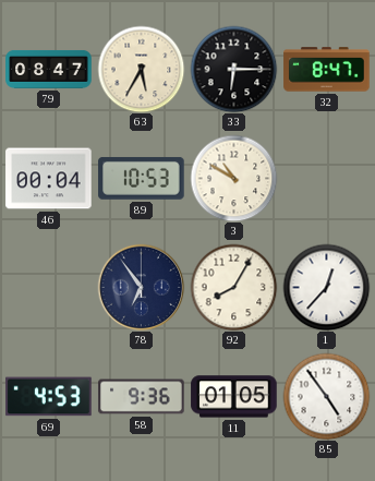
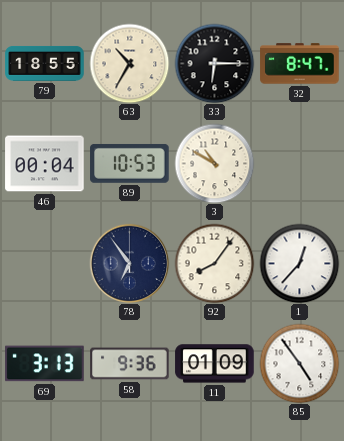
79: 08:47 -> 18:55
63: 5:35 -> 10:35
92: 8:05 -> 8:06
69: 4:53 -> 3:13
11: 01:05 -> 01:09
